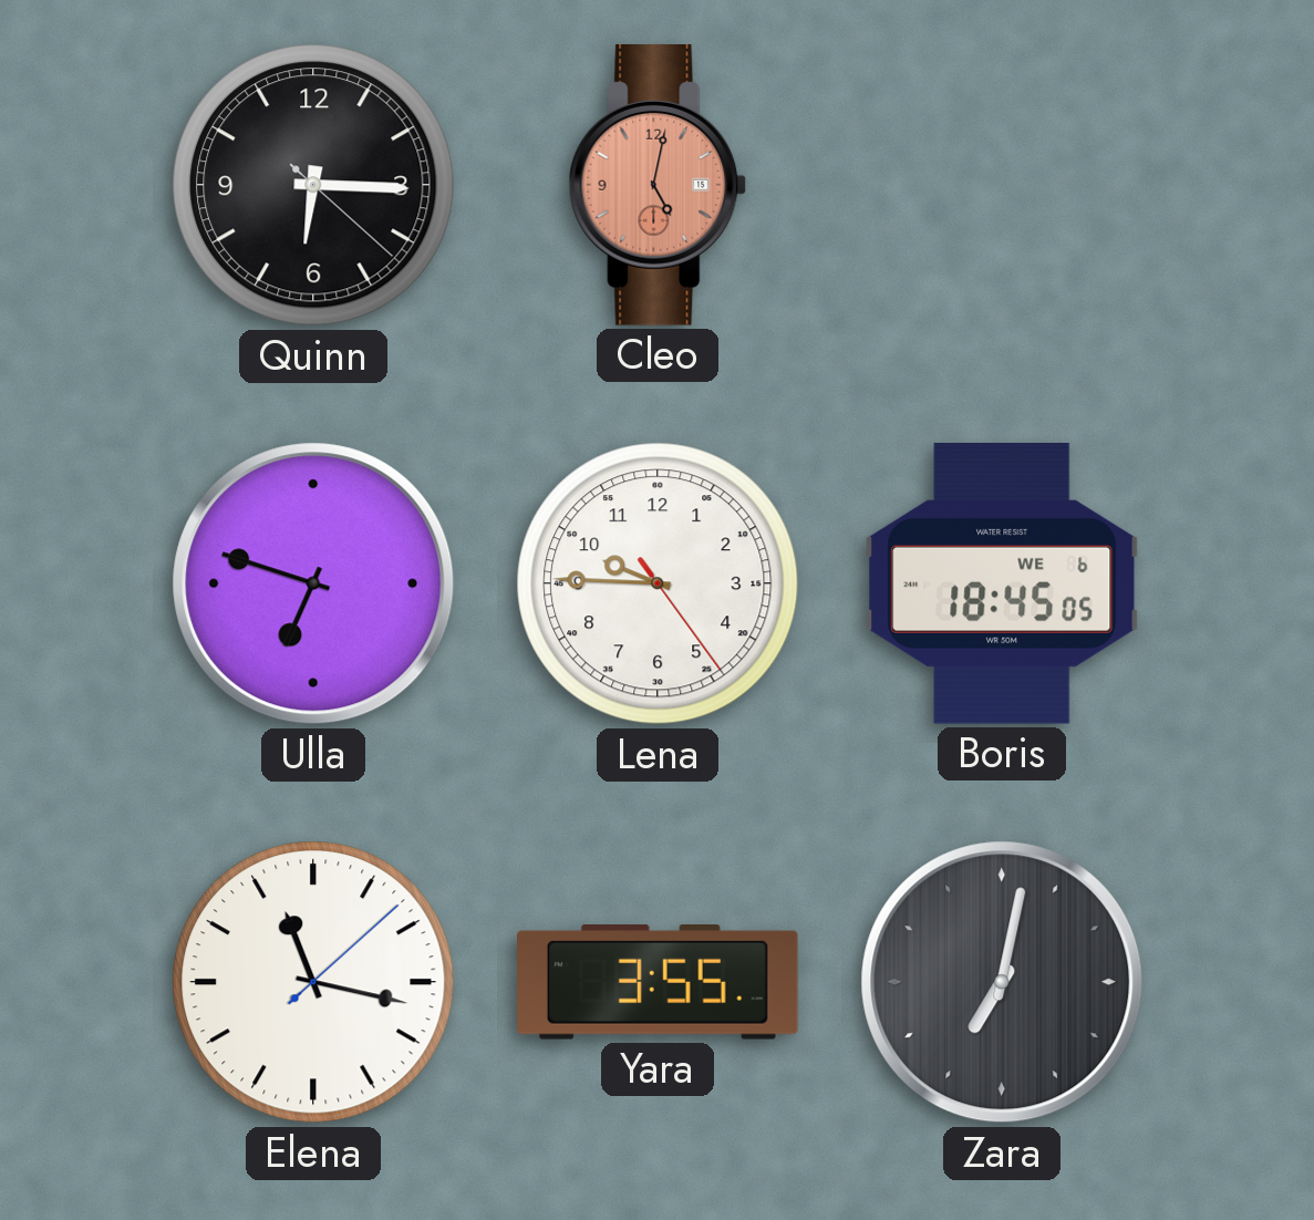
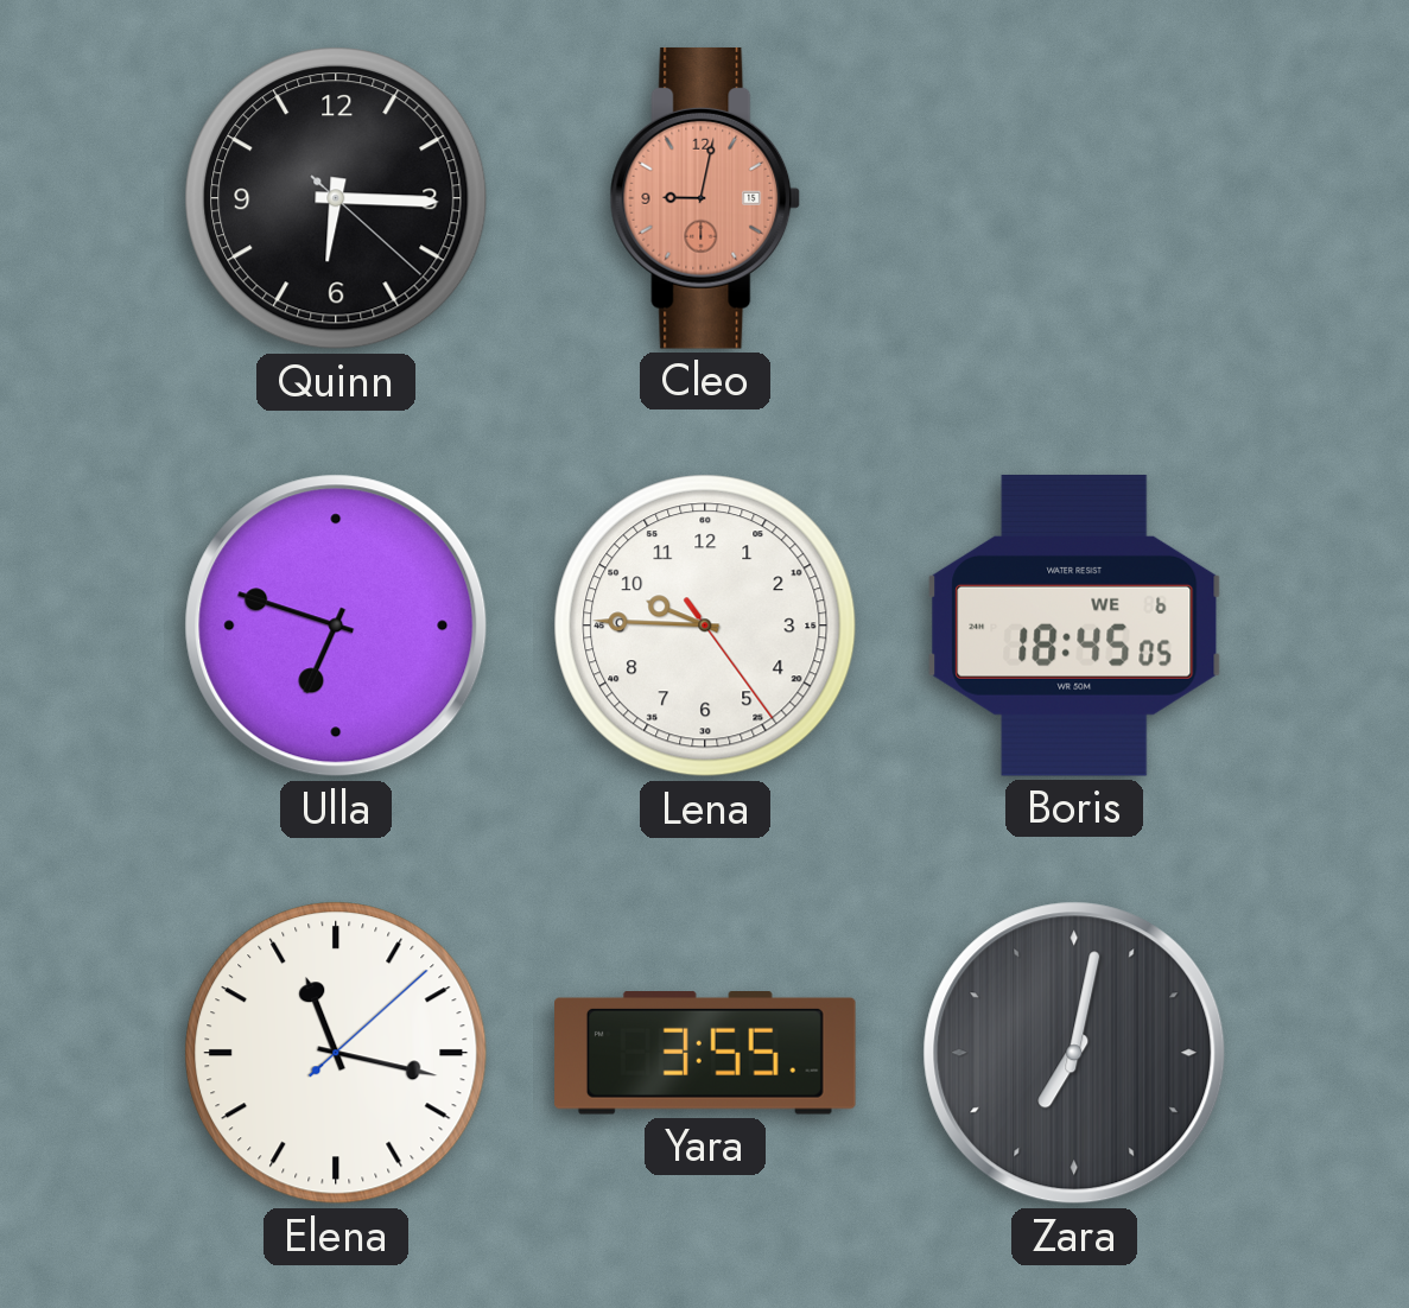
Cleo: 5:02 -> 9:02
